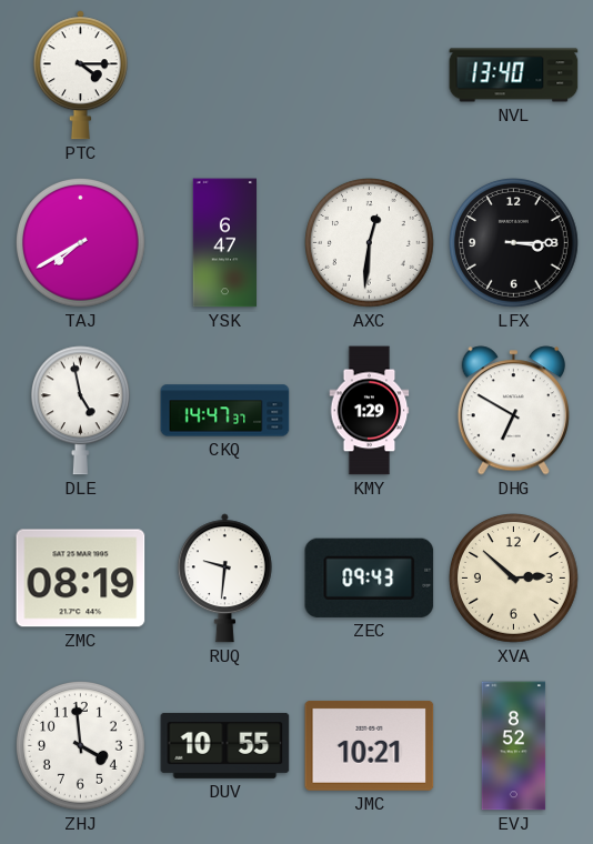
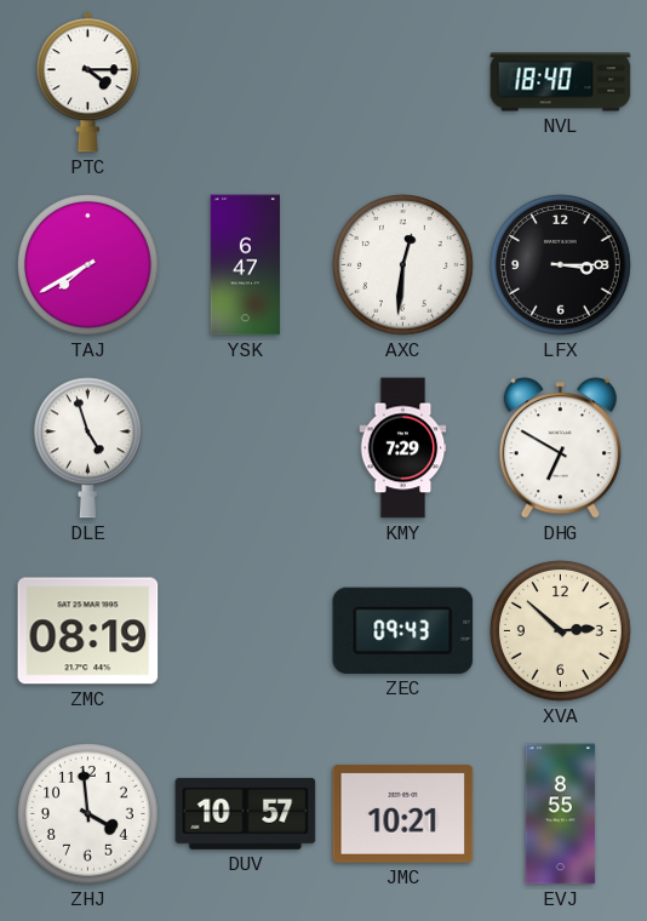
NVL: 13:40 -> 18:40
DLE: 4:58 -> 4:57
CKQ: 14:47 -> none
KMY: 1:29 -> 7:29
RUQ: 9:31 -> none
DUV: 10:55 -> 10:57
EVJ: 8:52 -> 8:55
